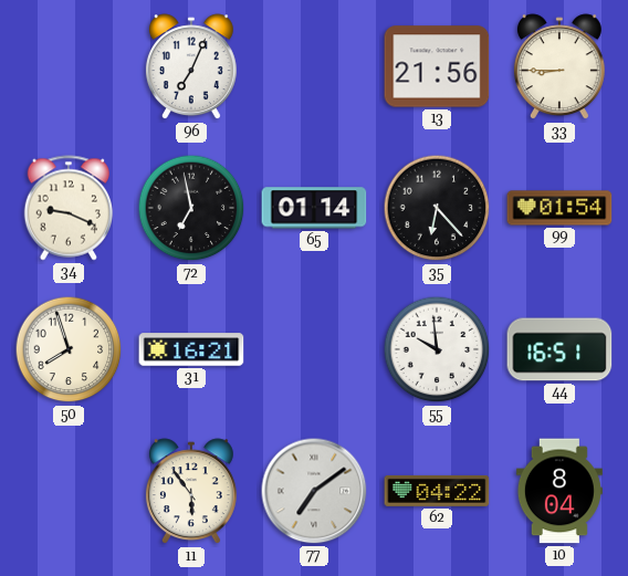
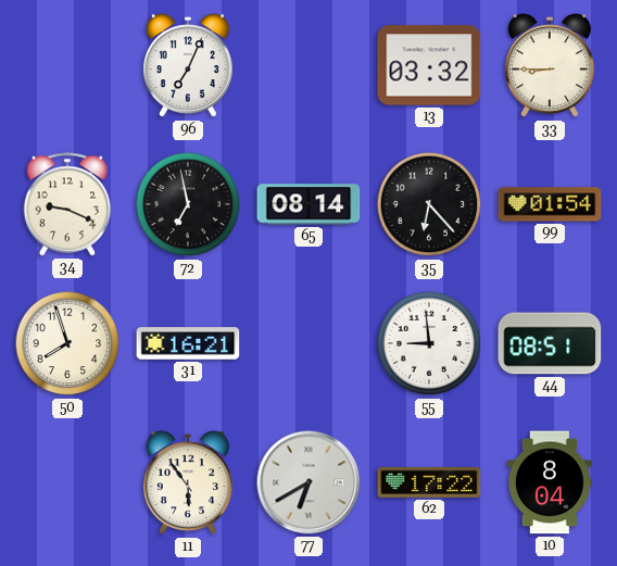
13: 21:56 -> 03:32
65: 01:14 -> 08:14
55: 9:59 -> 8:59
44: 16:51 -> 08:51
77: 7:09 -> 6:40
62: 04:22 -> 17:22
